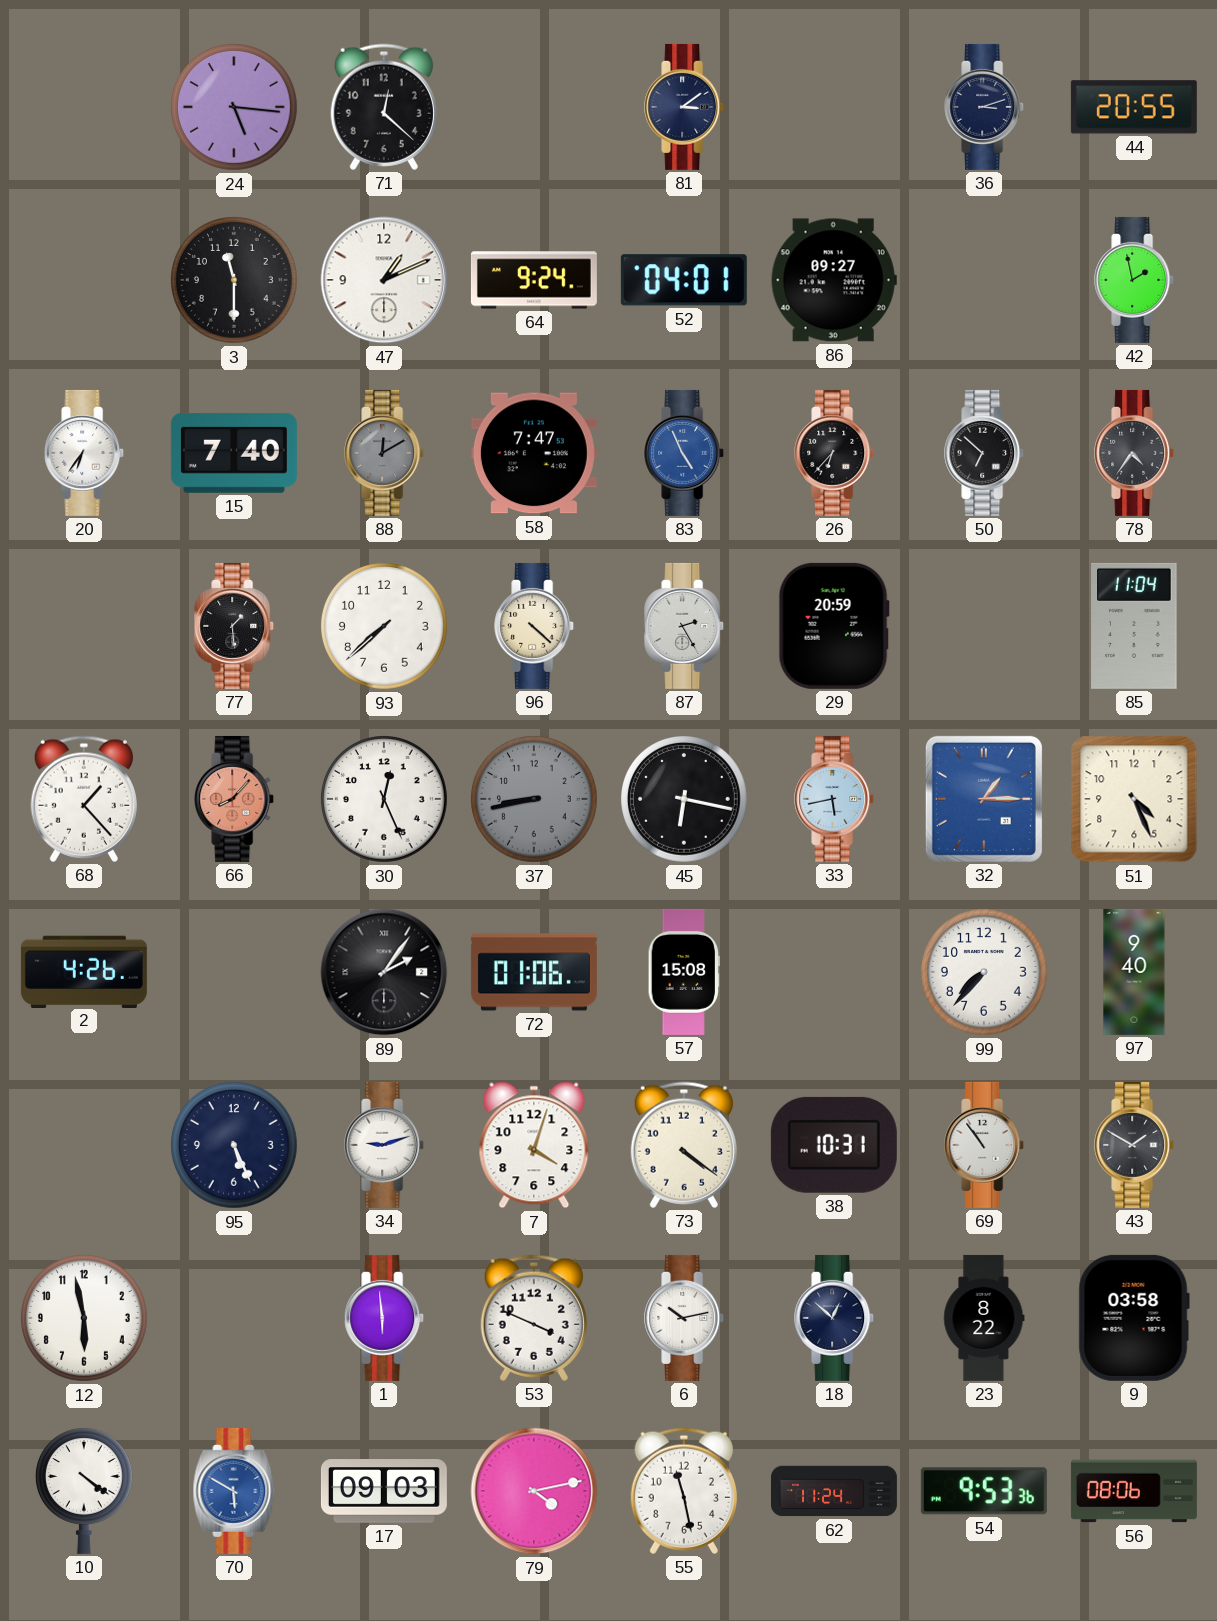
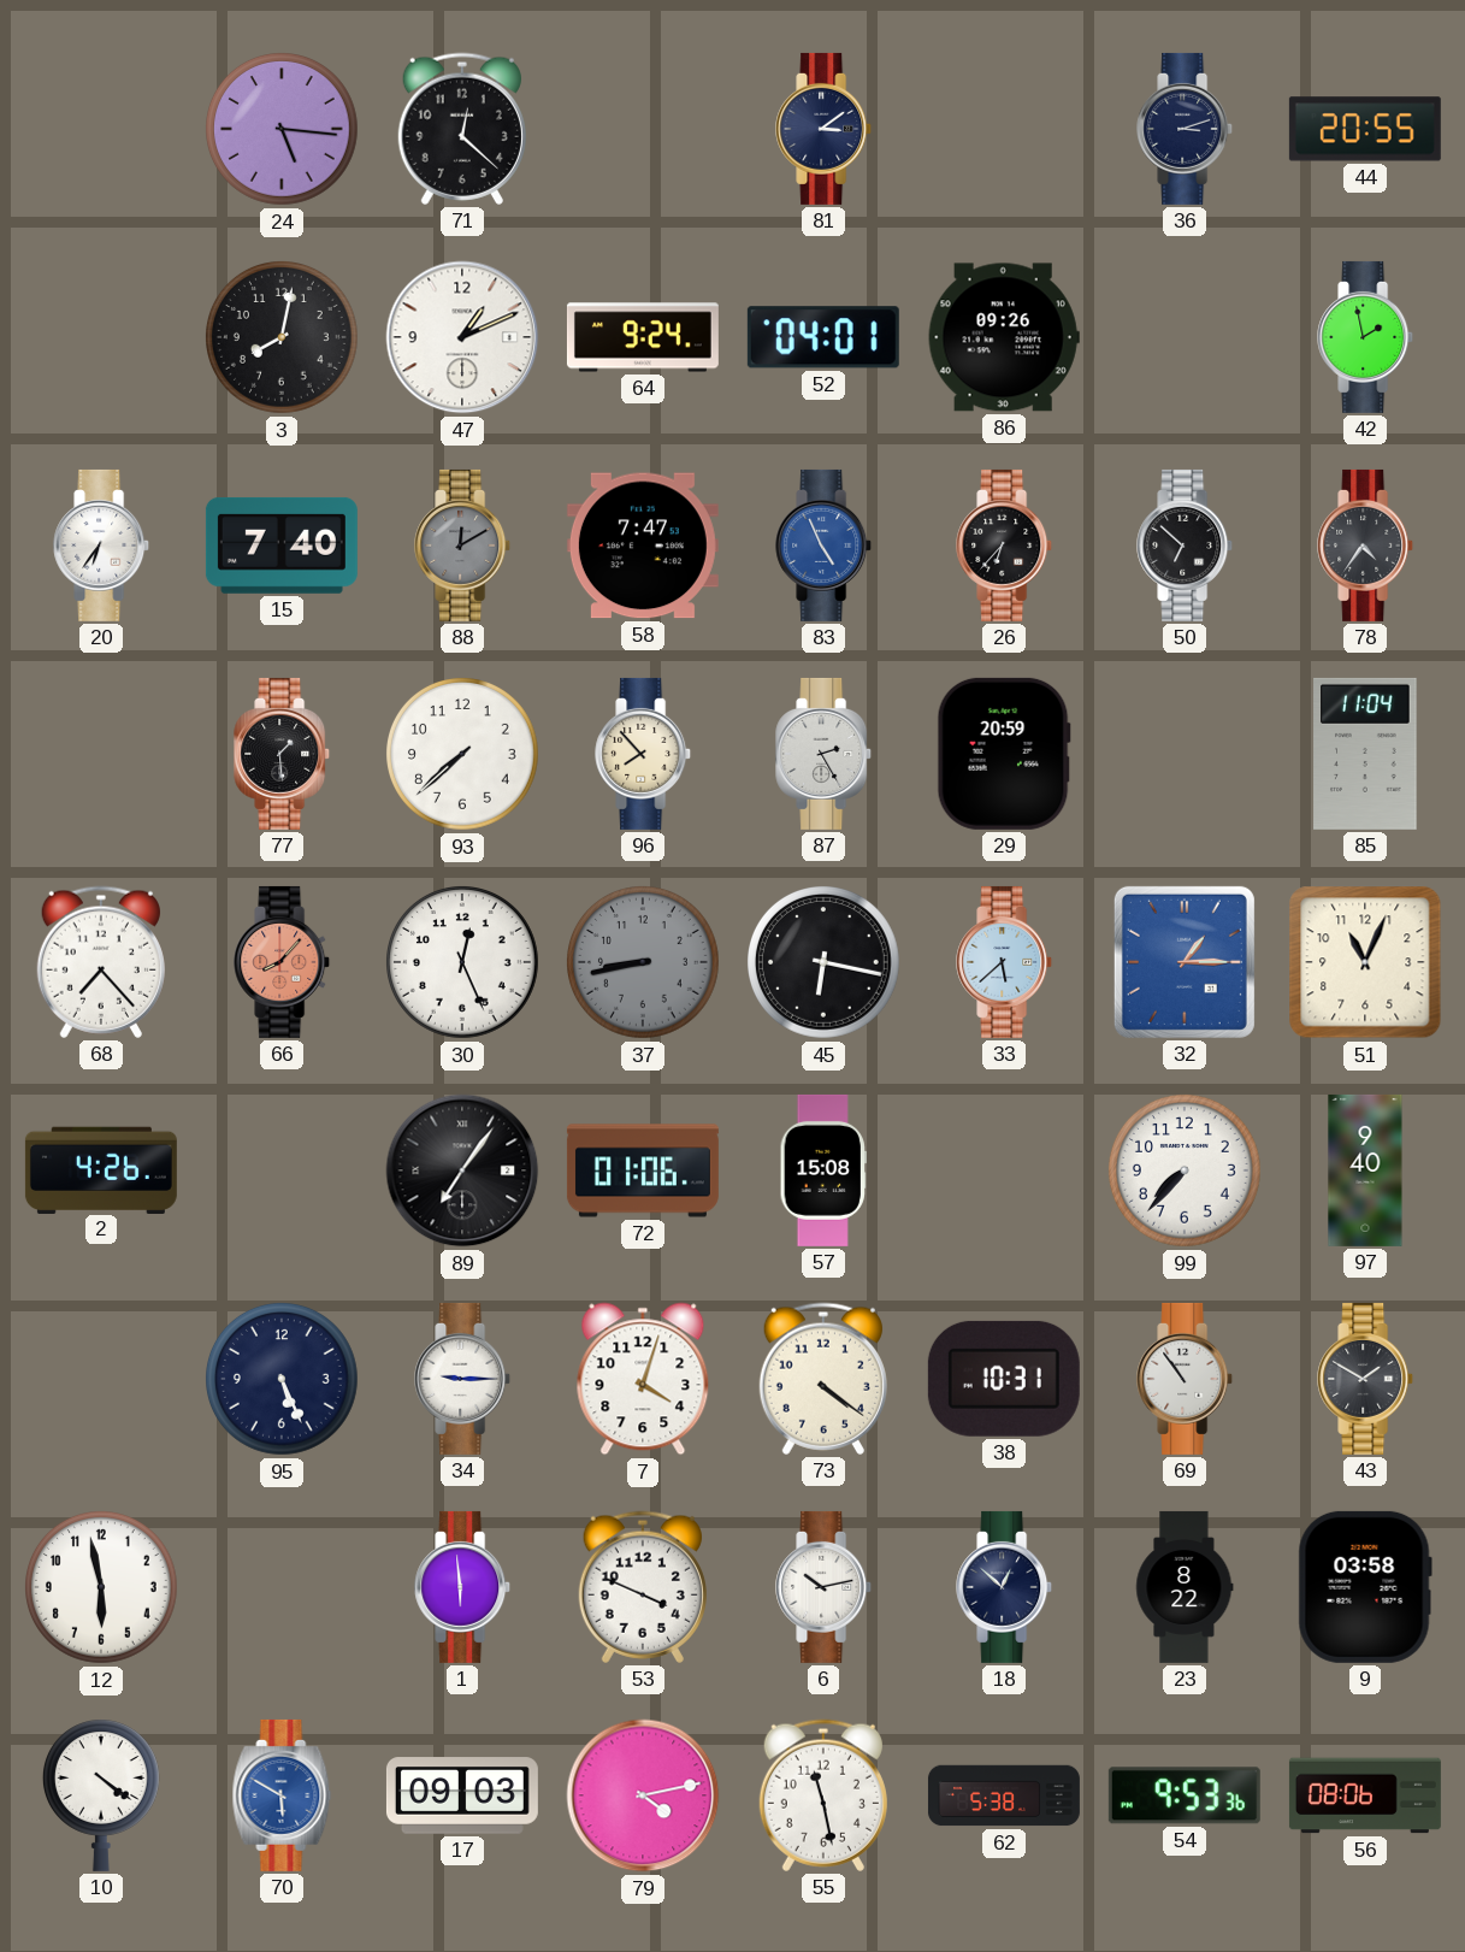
3: 11:30 -> 8:02
86: 09:27 -> 09:26
96: 4:22 -> 7:53
68: 1:23 -> 7:23
33: 5:43 -> 5:38
51: 4:26 -> 11:04
89: 2:06 -> 7:06
34: 9:12 -> 9:15
62: 11:24 -> 5:38
